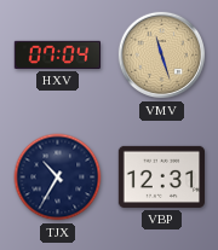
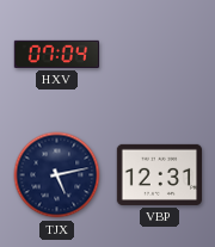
VMV: 11:27 -> none
TJX: 10:35 -> 5:13
